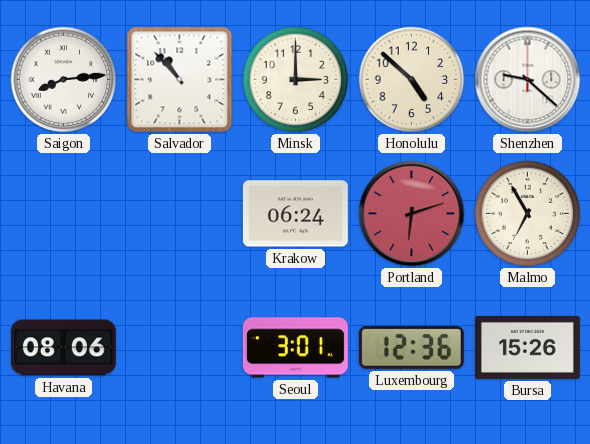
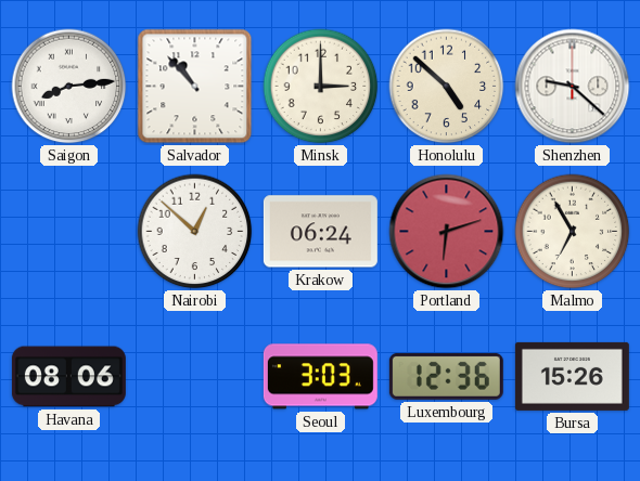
Nairobi: none -> 12:52
Seoul: 3:01 -> 3:03
